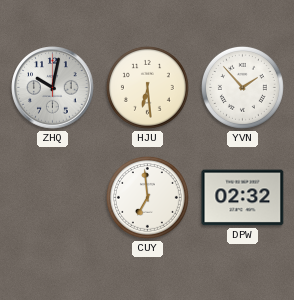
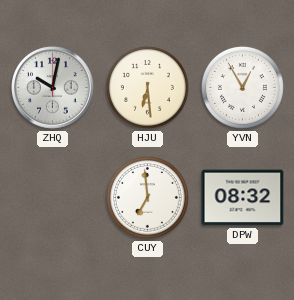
YVN: 1:53 -> 12:55
DPW: 02:32 -> 08:32
